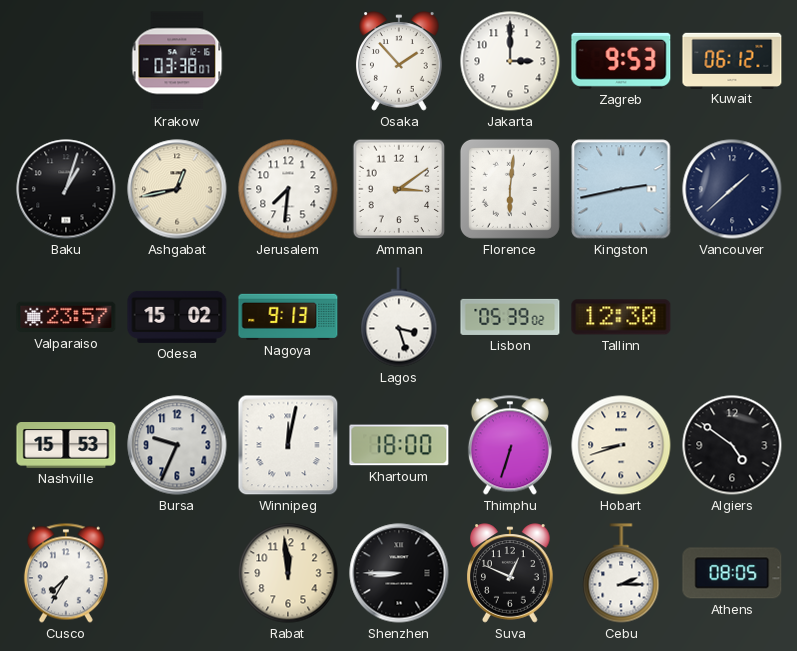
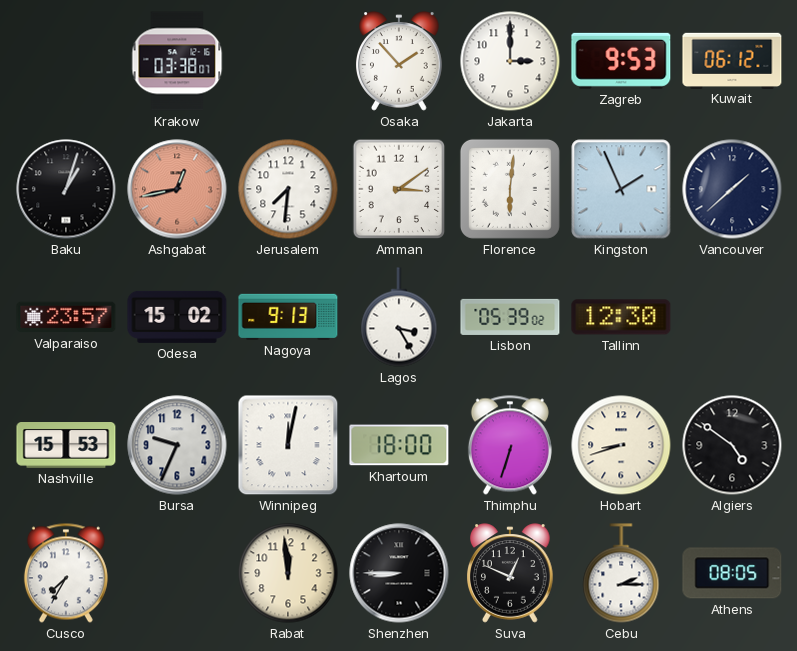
Ashgabat dial: cream -> salmon
Kingston: 2:43 -> 1:56
Lagos: 3:27 -> 3:25
